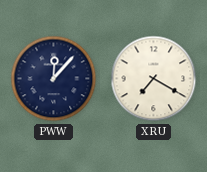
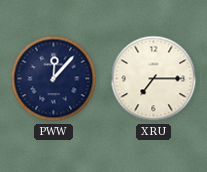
XRU: 7:20 -> 7:15
